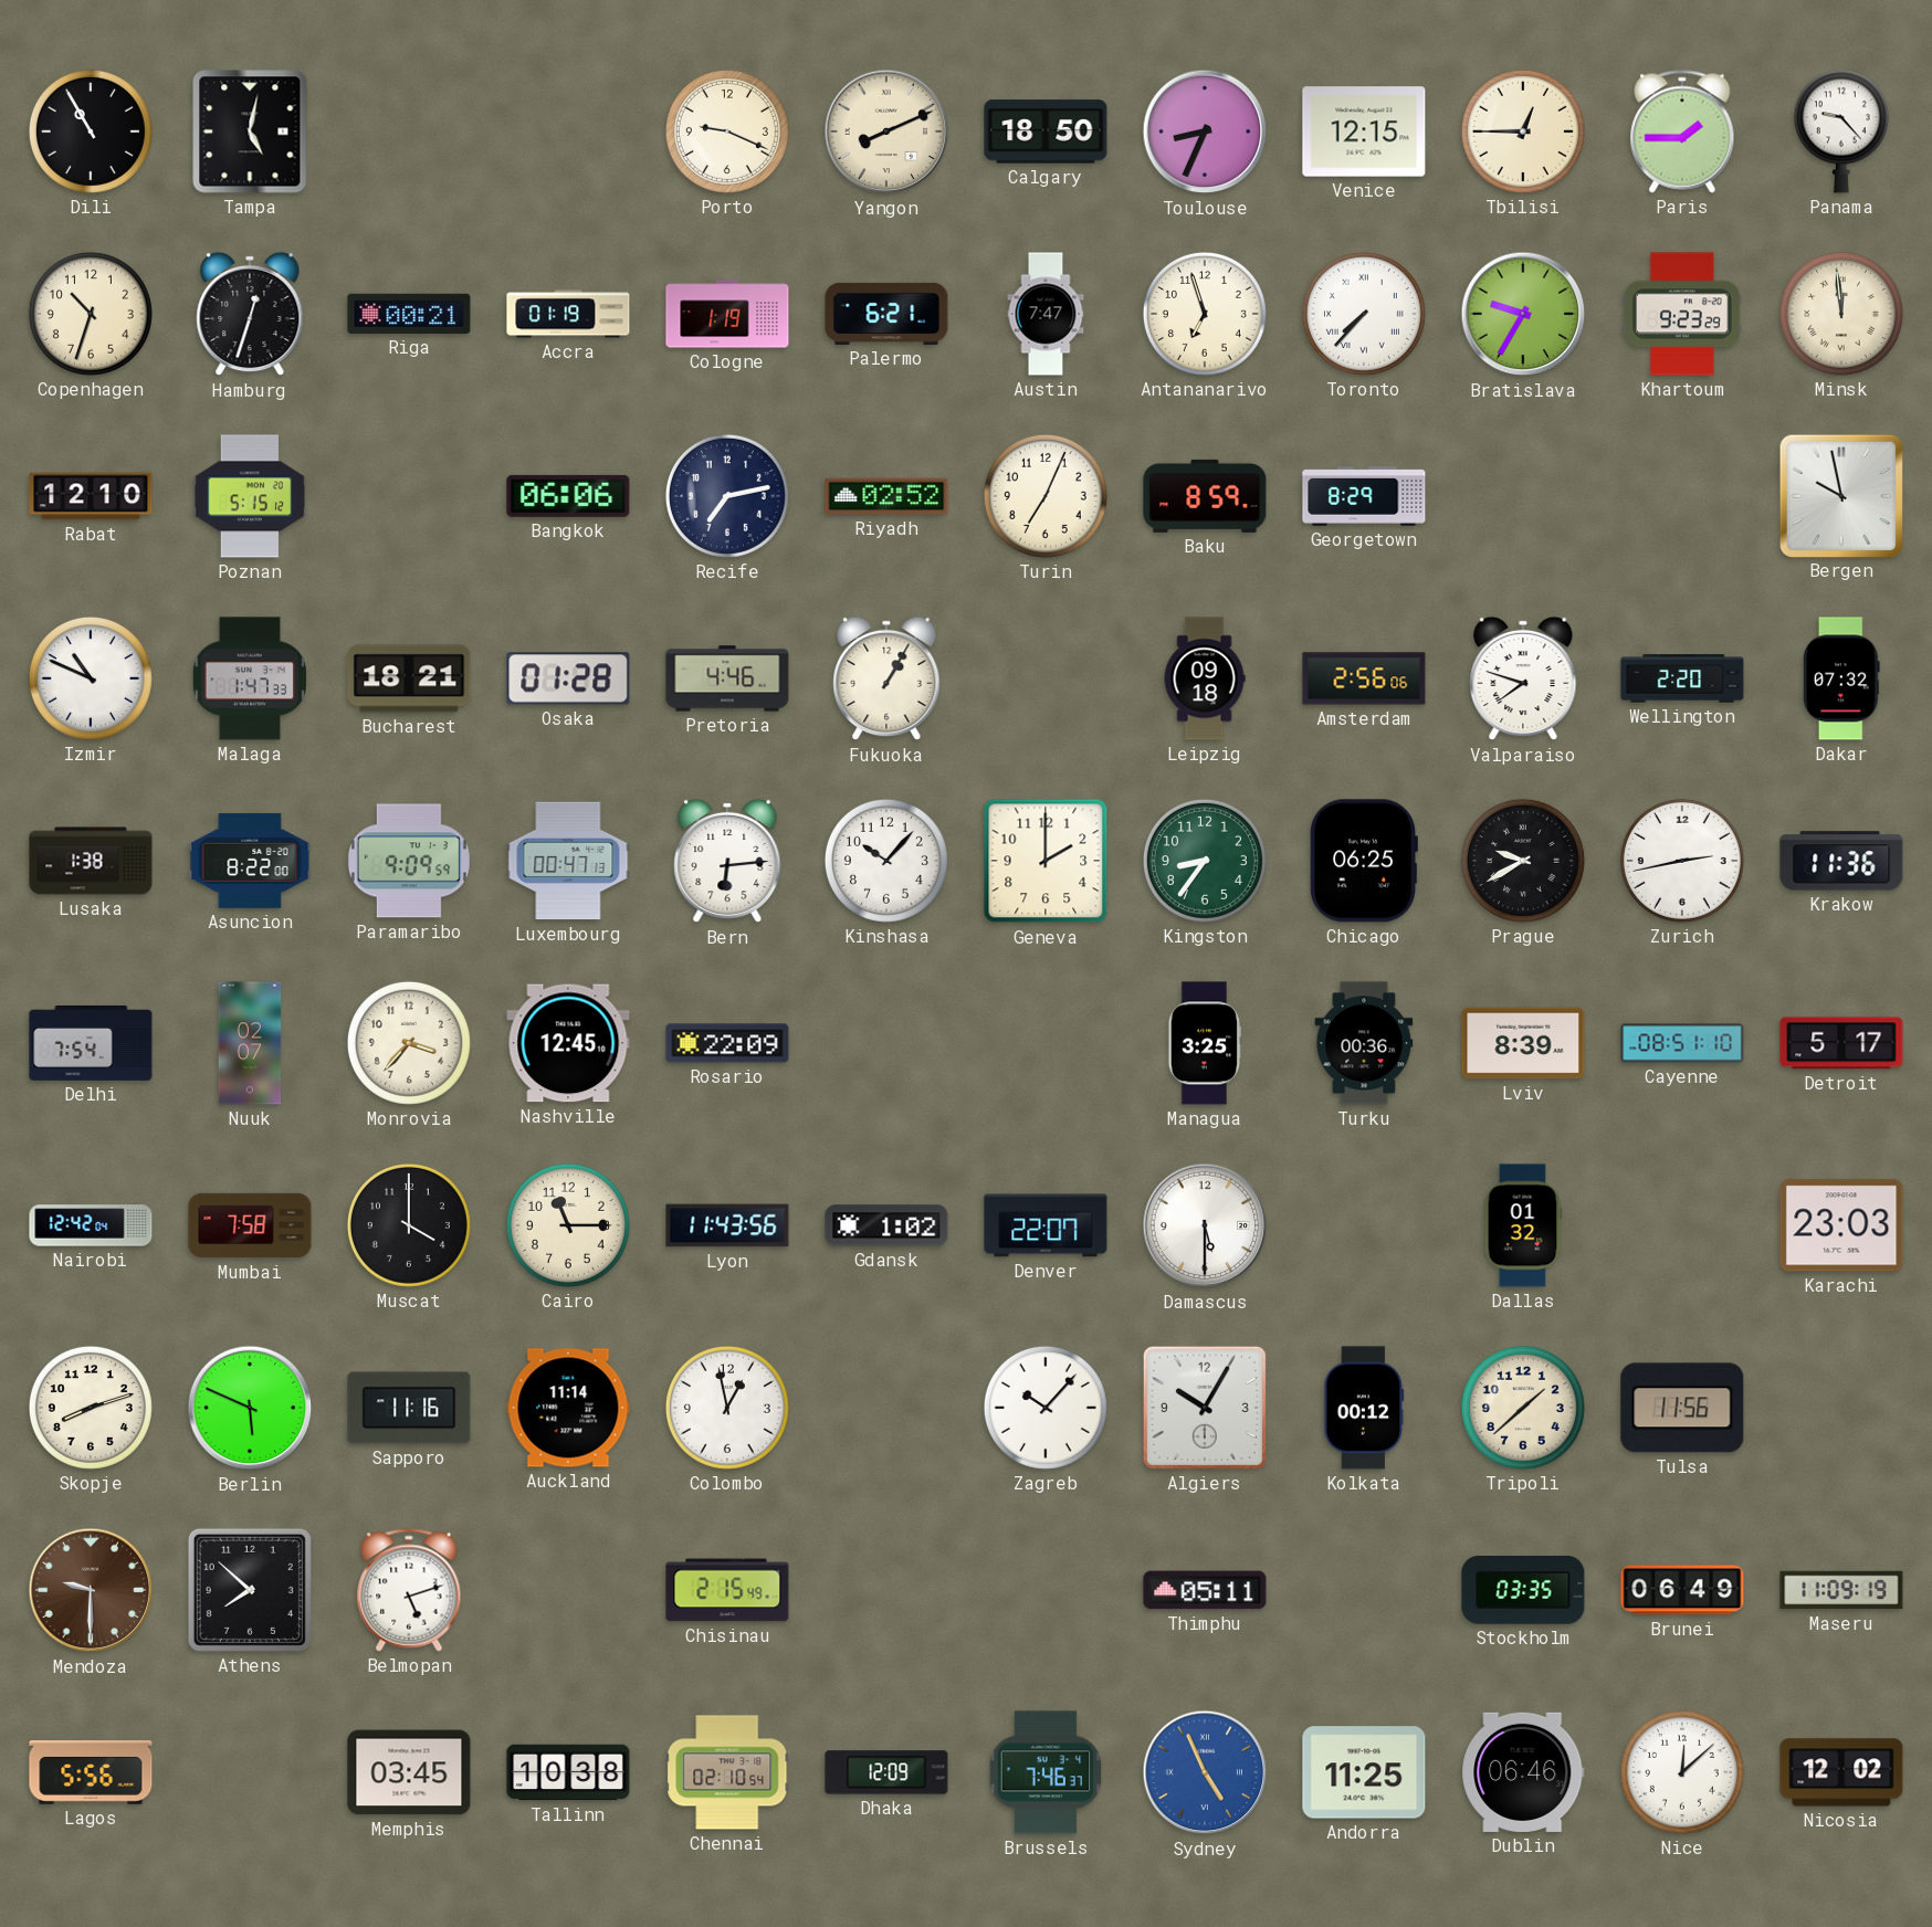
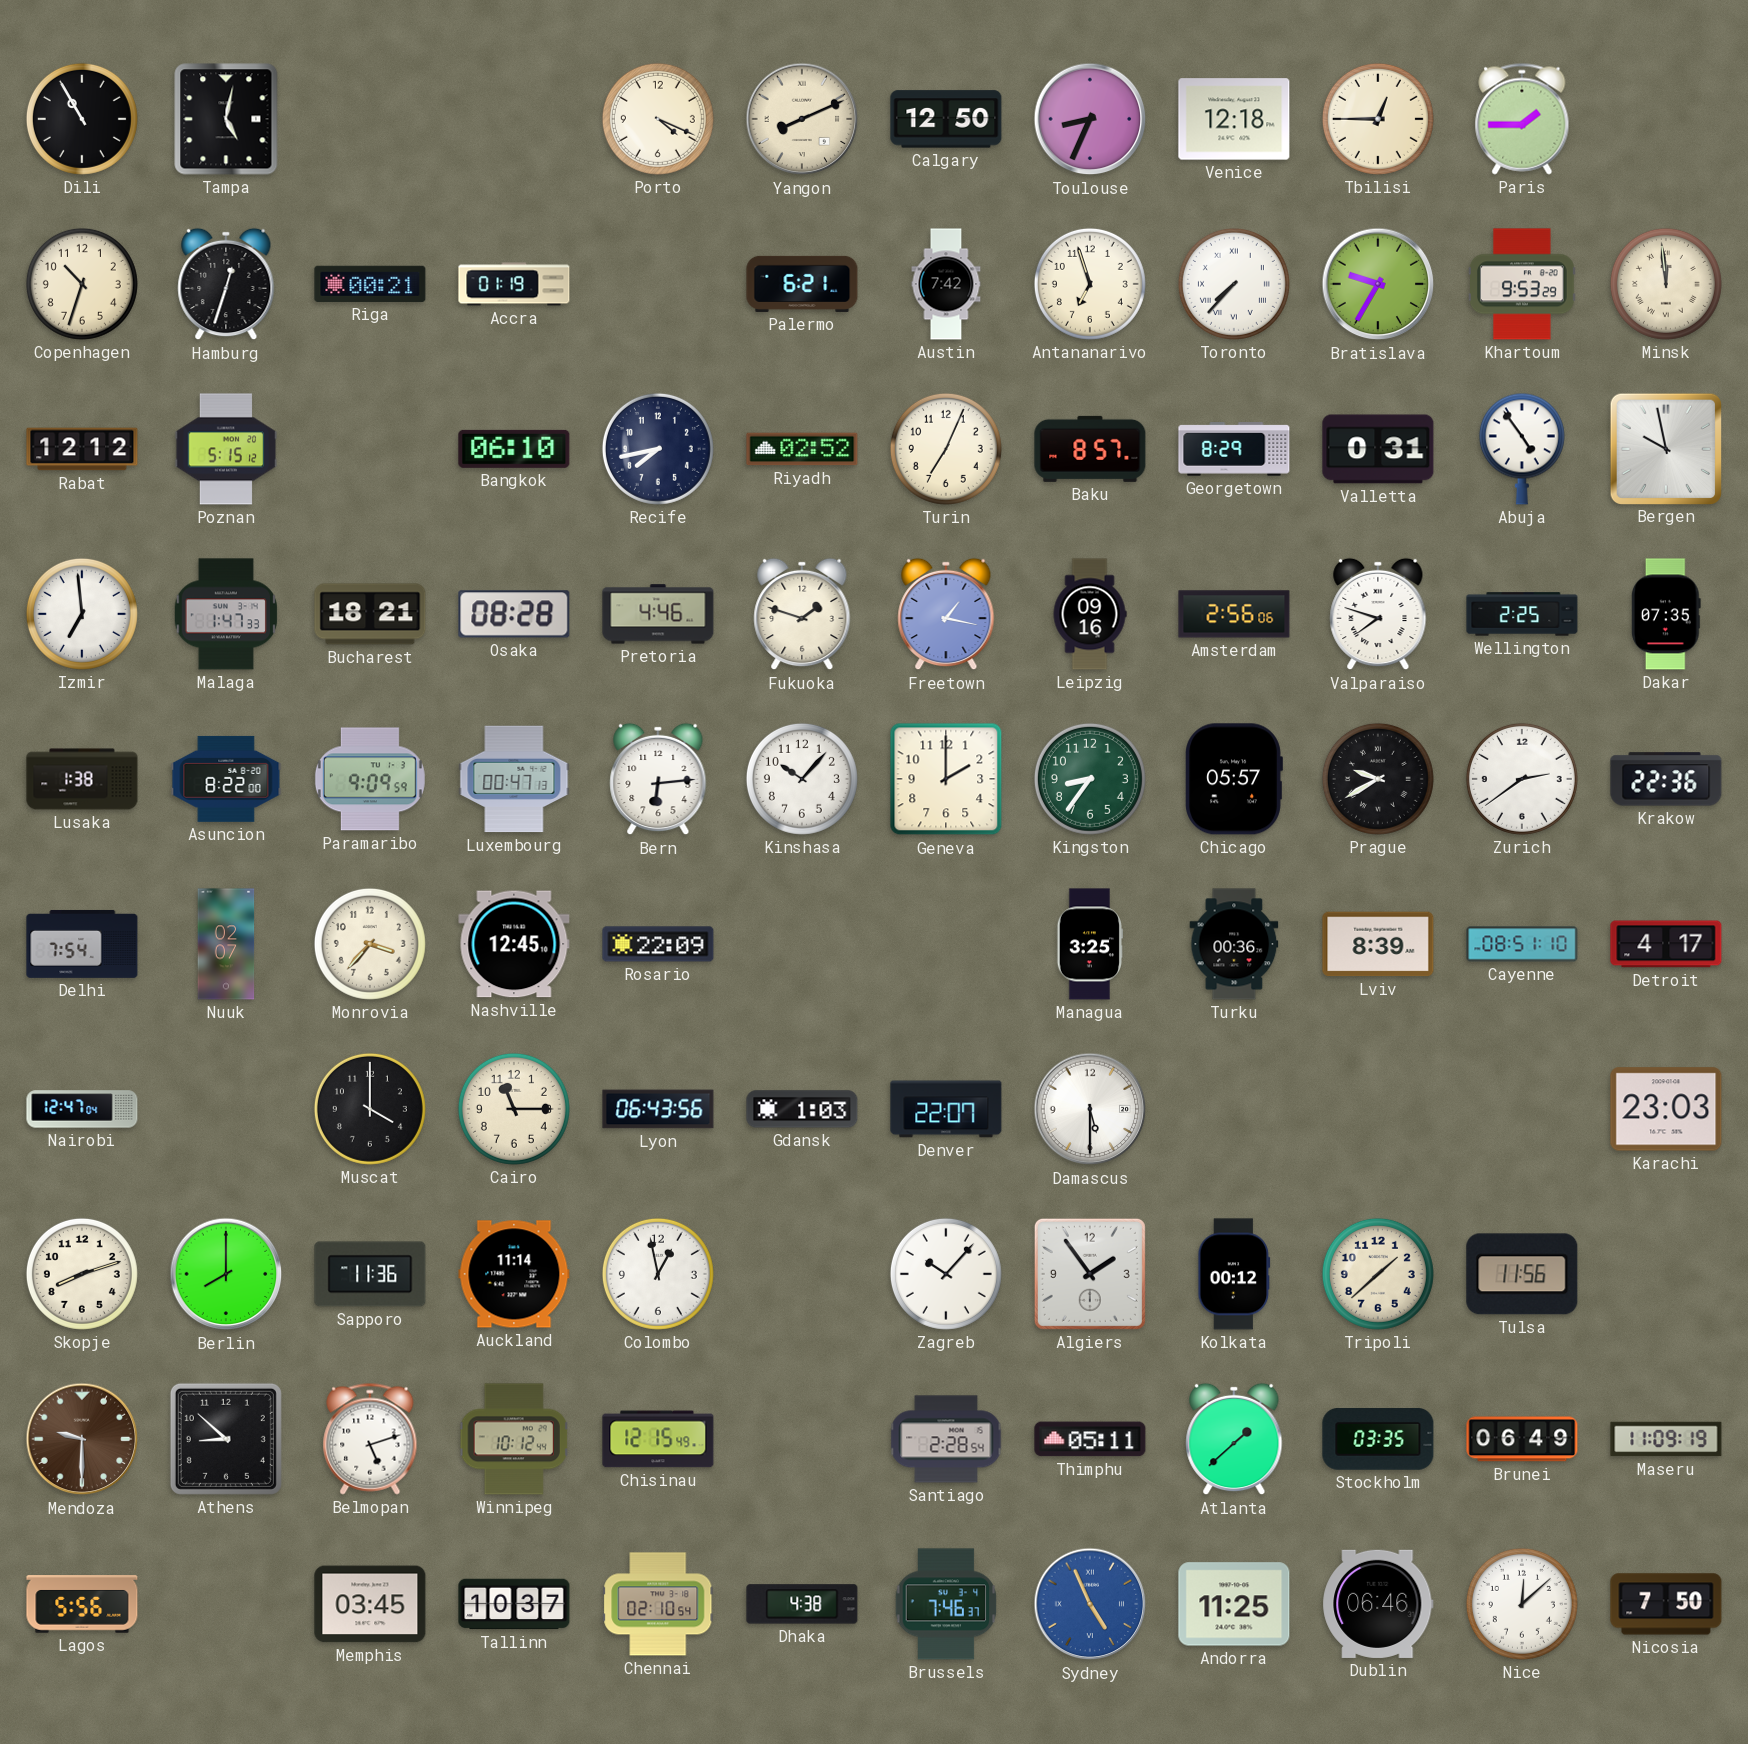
Porto: 9:19 -> 4:19
Calgary: 18:50 -> 12:50
Venice: 12:15 -> 12:18
Panama: 9:23 -> none
Cologne: 1:19 -> none
Austin: 7:47 -> 7:42
Khartoum: 9:23 -> 9:53
Rabat: 12:10 -> 12:12
Bangkok: 06:06 -> 06:10
Recife: 7:13 -> 7:43
Baku: 8:59 -> 8:57
Valletta: none -> 0:31
Abuja: none -> 4:54
Izmir: 10:49 -> 6:59
Osaka: 01:28 -> 08:28
Fukuoka: 1:05 -> 1:48
Freetown: none -> 1:17
Leipzig: 09:18 -> 09:16
Wellington: 2:20 -> 2:25
Dakar: 07:32 -> 07:35
Chicago: 06:25 -> 05:57
Zurich: 2:43 -> 2:39
Krakow: 11:36 -> 22:36
Detroit: 5:17 -> 4:17
Nairobi: 12:42 -> 12:47
Mumbai: 7:58 -> none
Lyon: 11:43 -> 06:43
Gdansk: 1:02 -> 1:03
Dallas: 01:32 -> none
Berlin: 5:49 -> 8:00
Sapporo: 11:16 -> 11:36
Algiers: 10:05 -> 1:54
Athens: 7:52 -> 8:52
Winnipeg: none -> 10:12
Chisinau: 2:15 -> 12:15
Santiago: none -> 2:28
Atlanta: none -> 1:38
Tallinn: 10:38 -> 10:37
Dhaka: 12:09 -> 4:38
Nicosia: 12:02 -> 7:50
